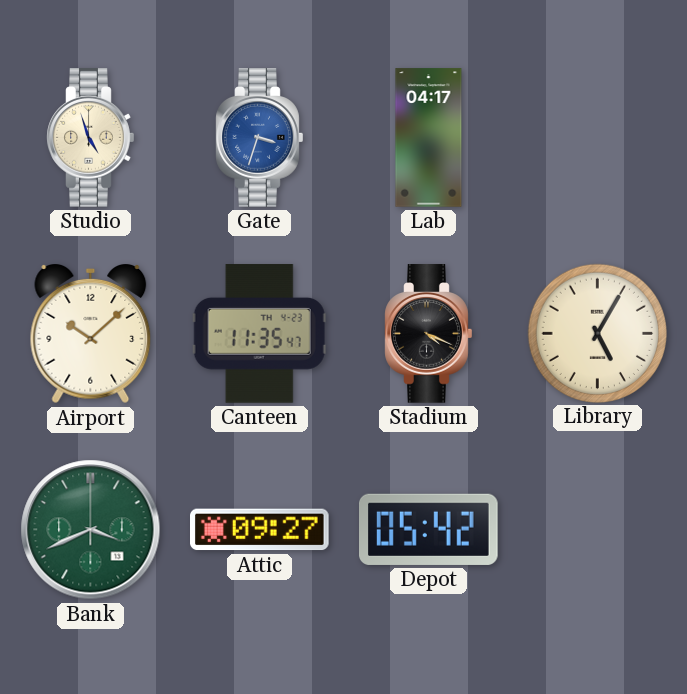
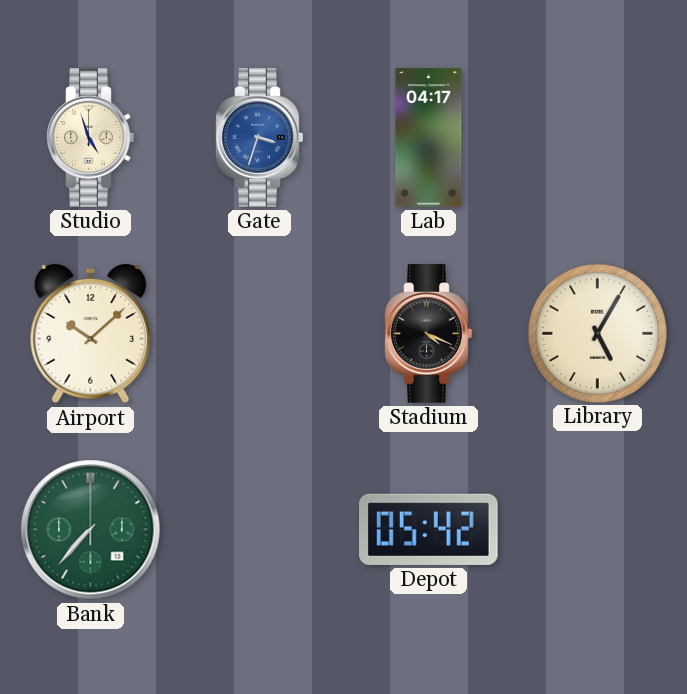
Canteen: 11:35 -> none
Bank: 3:41 -> 7:37
Attic: 09:27 -> none
